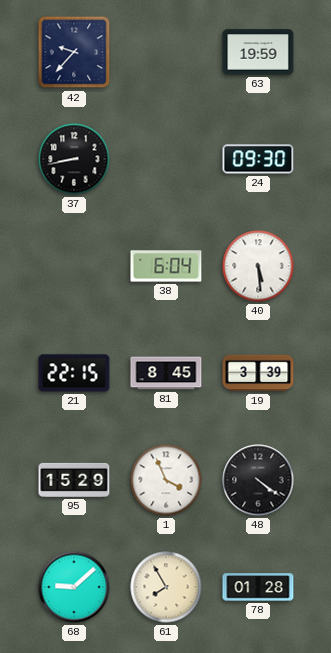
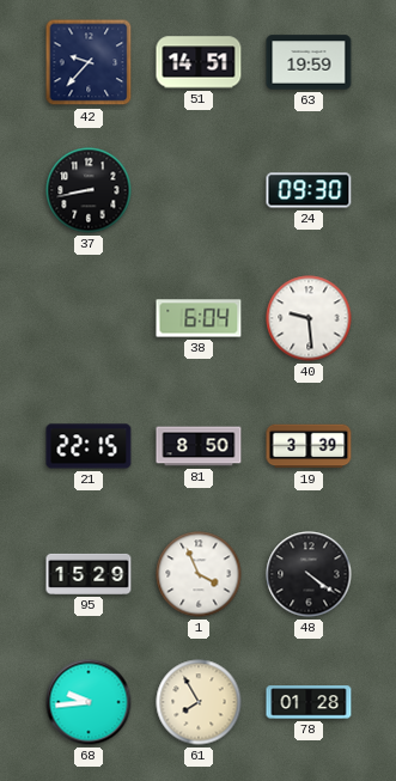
51: none -> 14:51
40: 5:29 -> 9:29
81: 8:45 -> 8:50
68: 9:08 -> 9:44
